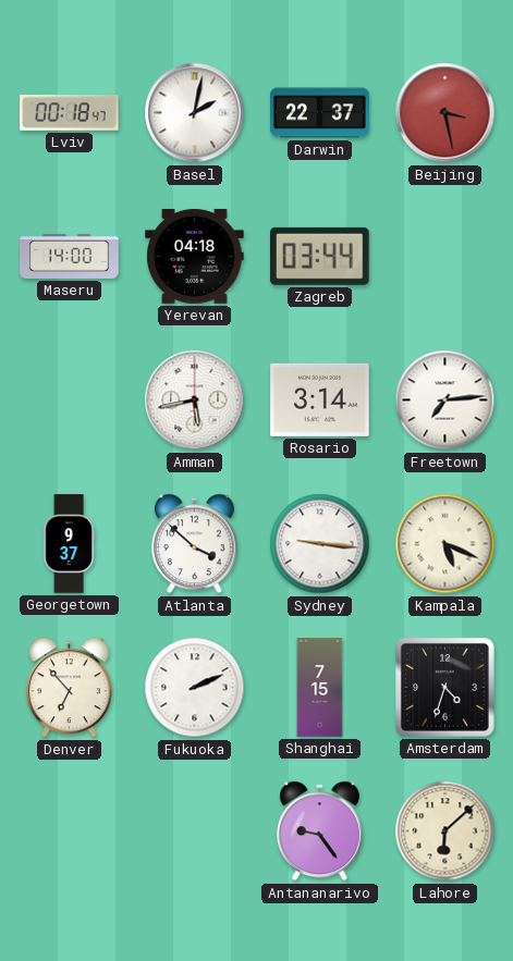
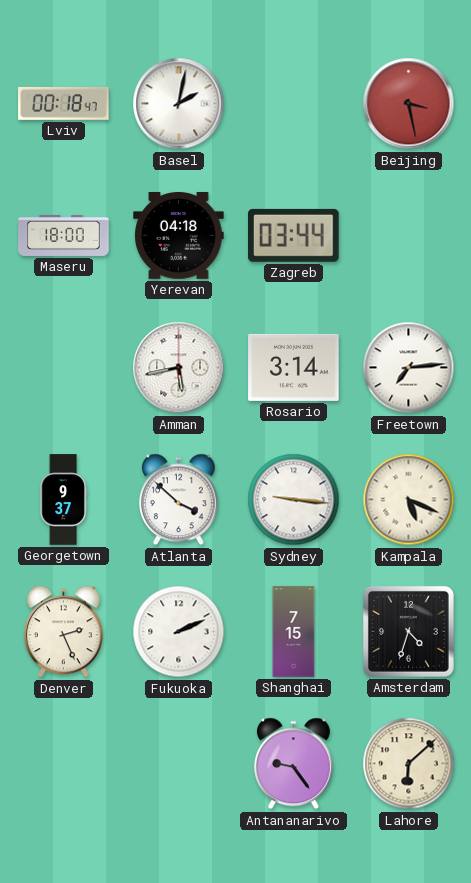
Darwin: 22:37 -> none
Maseru: 14:00 -> 18:00
Denver: 6:53 -> 2:26
